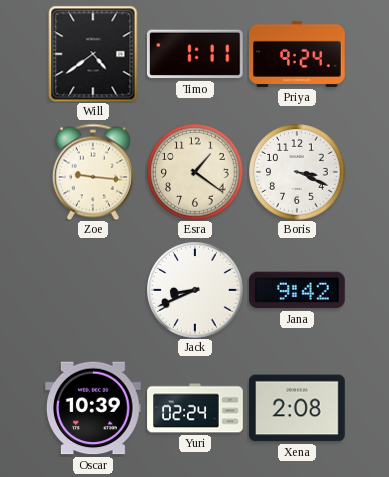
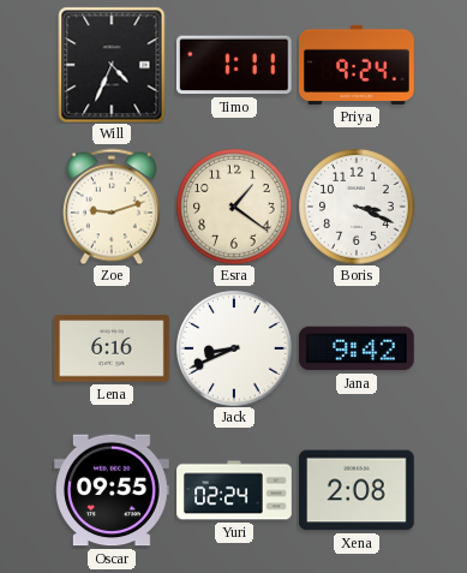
Will: 4:39 -> 4:34
Zoe: 9:16 -> 9:12
Lena: none -> 6:16
Oscar: 10:39 -> 09:55
